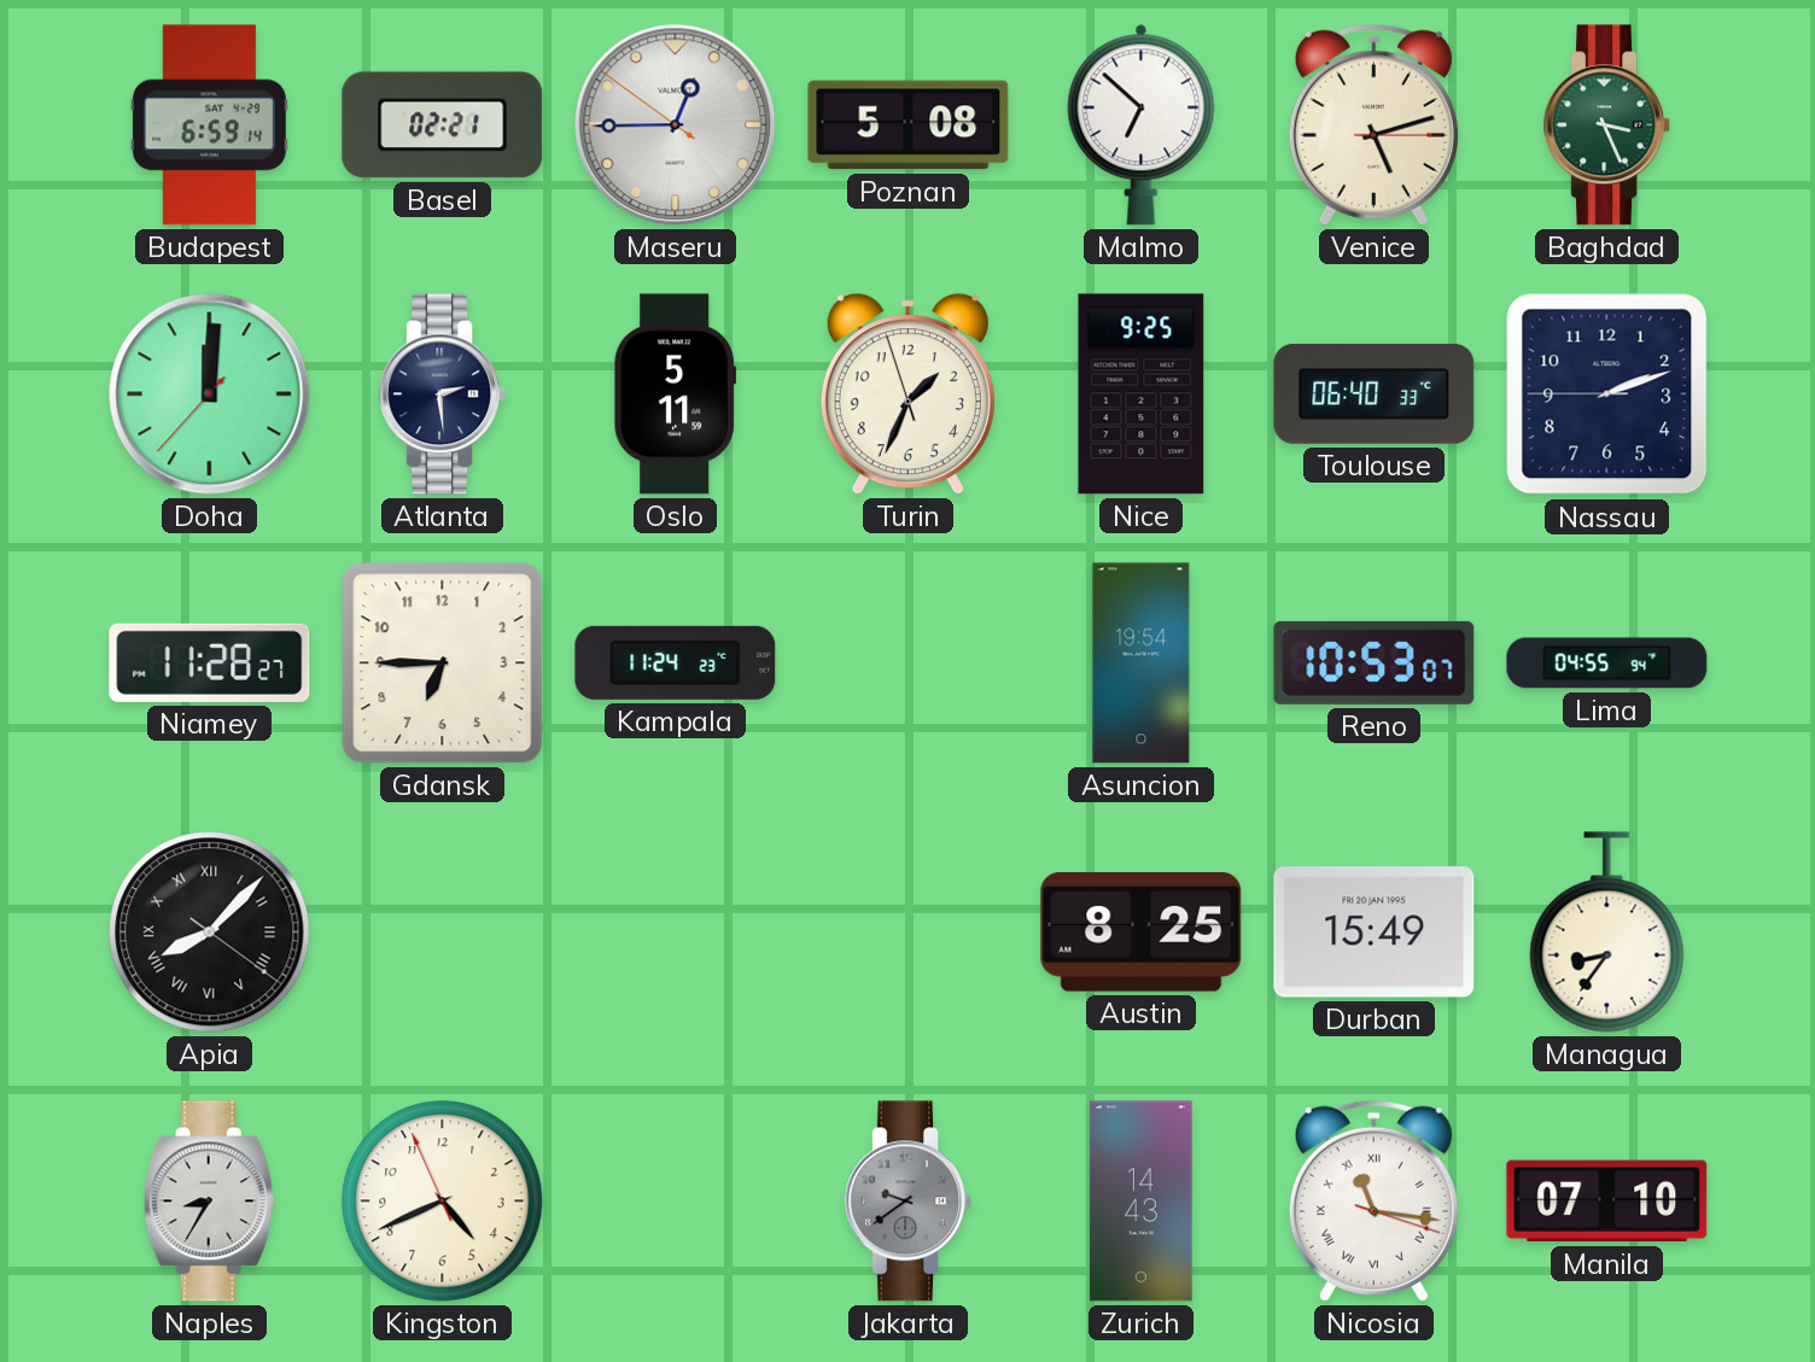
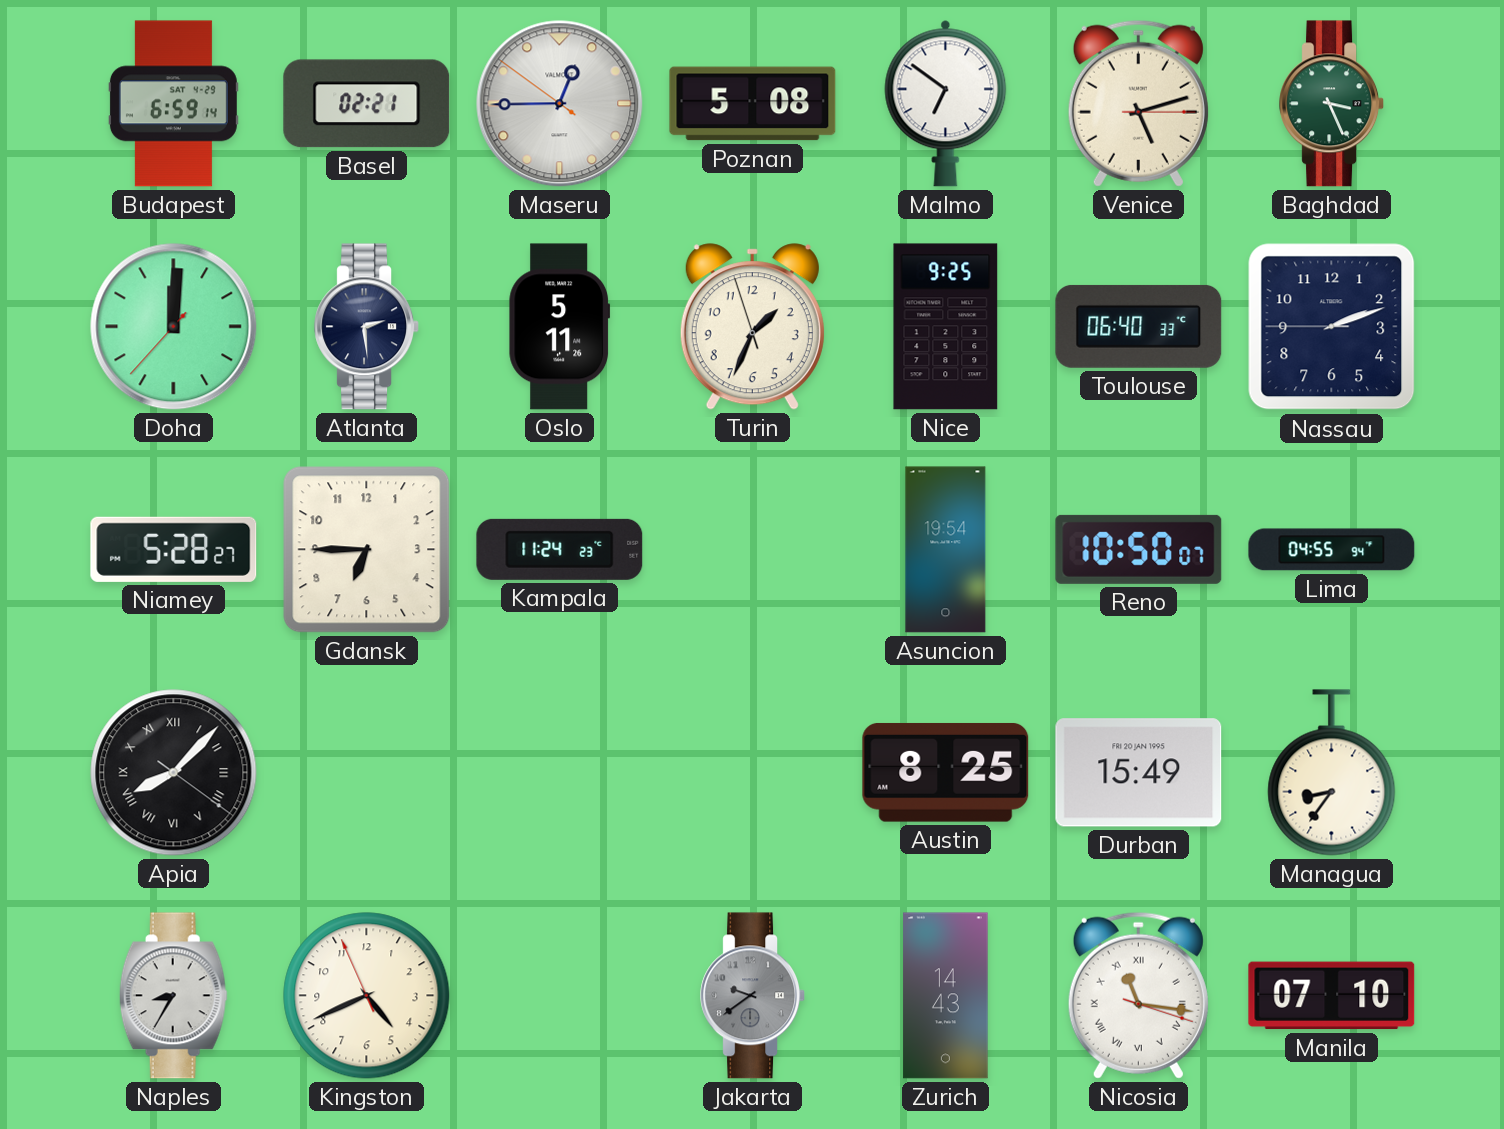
Malmo: 6:52 -> 6:51
Oslo: 5:11:59 -> 5:11:26
Niamey: 11:28 -> 5:28
Reno: 10:53 -> 10:50
